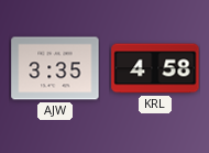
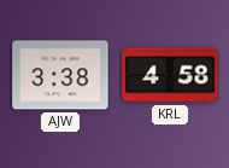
AJW: 3:35 -> 3:38
